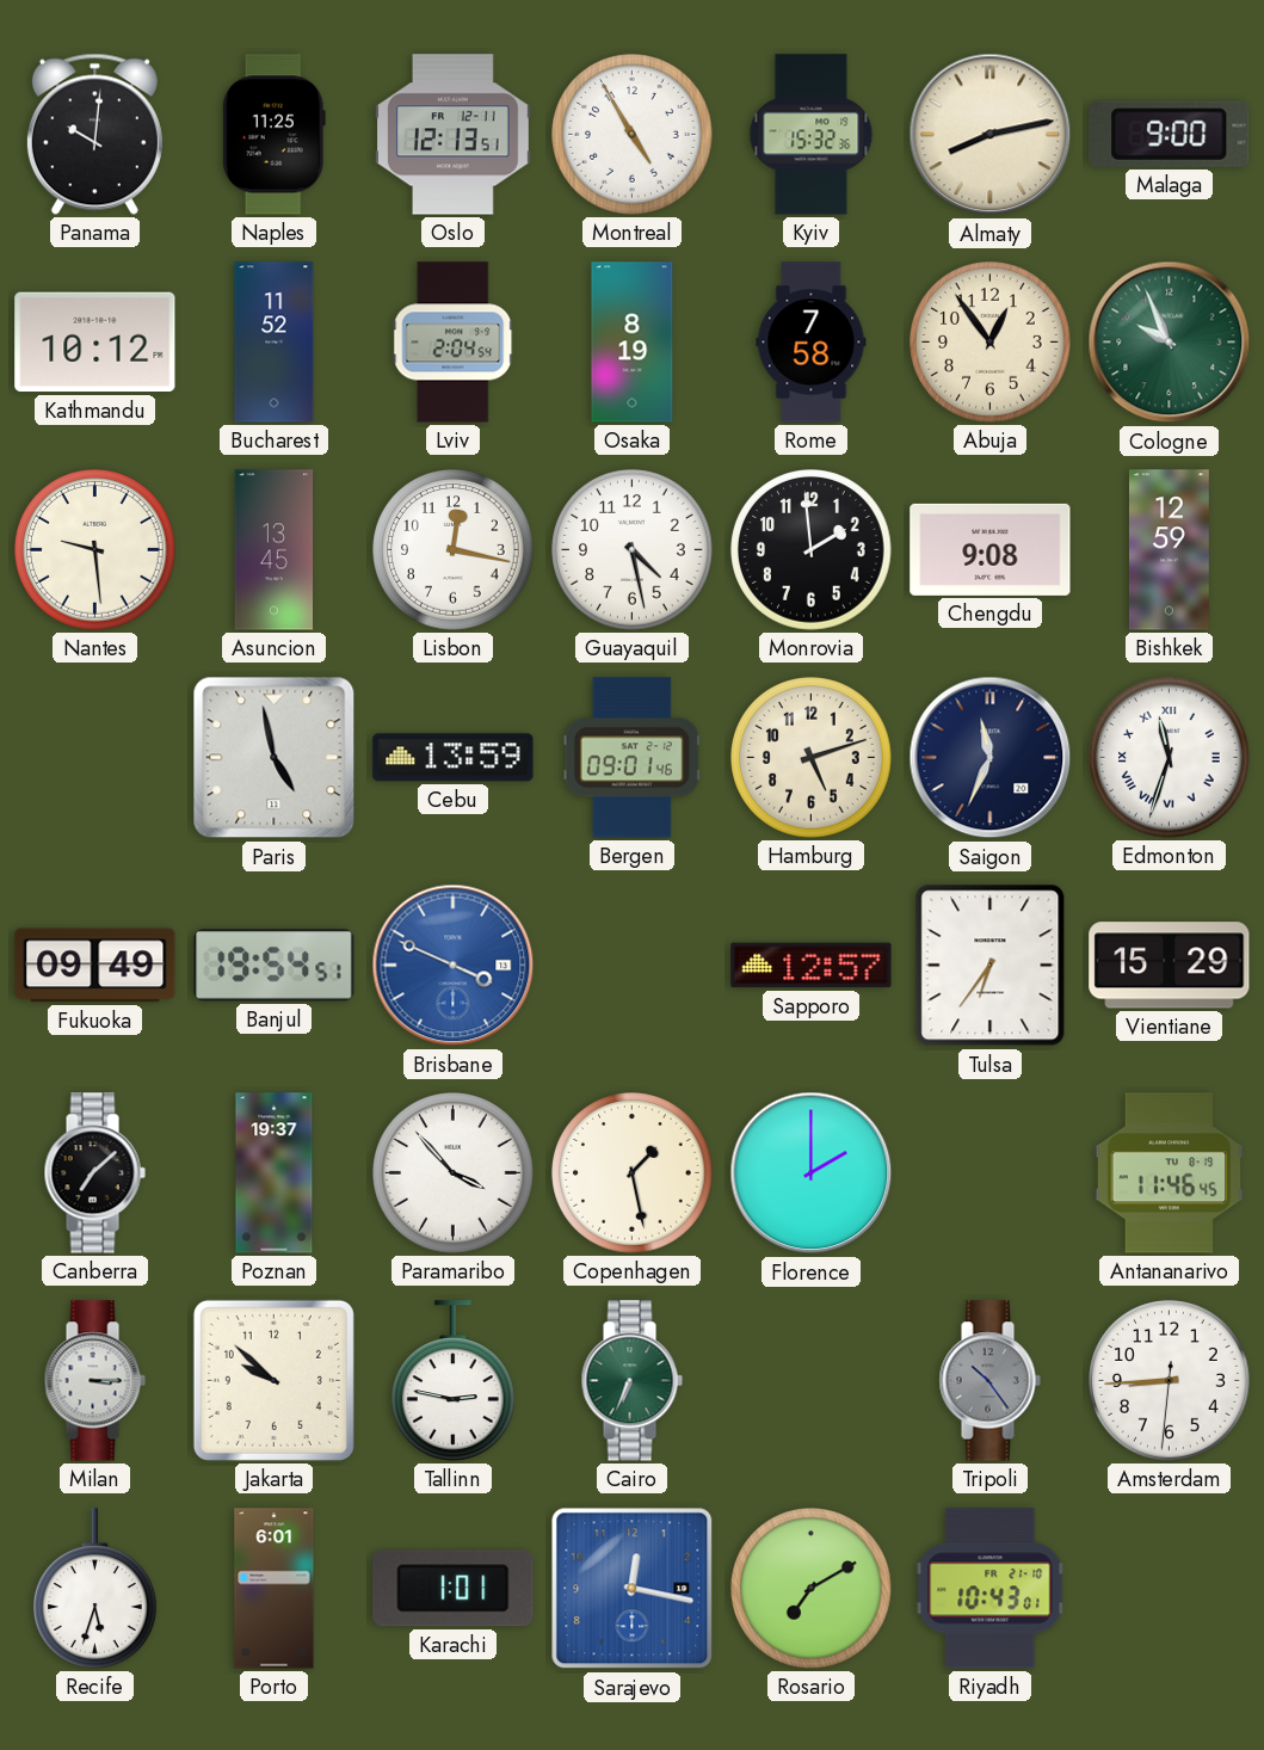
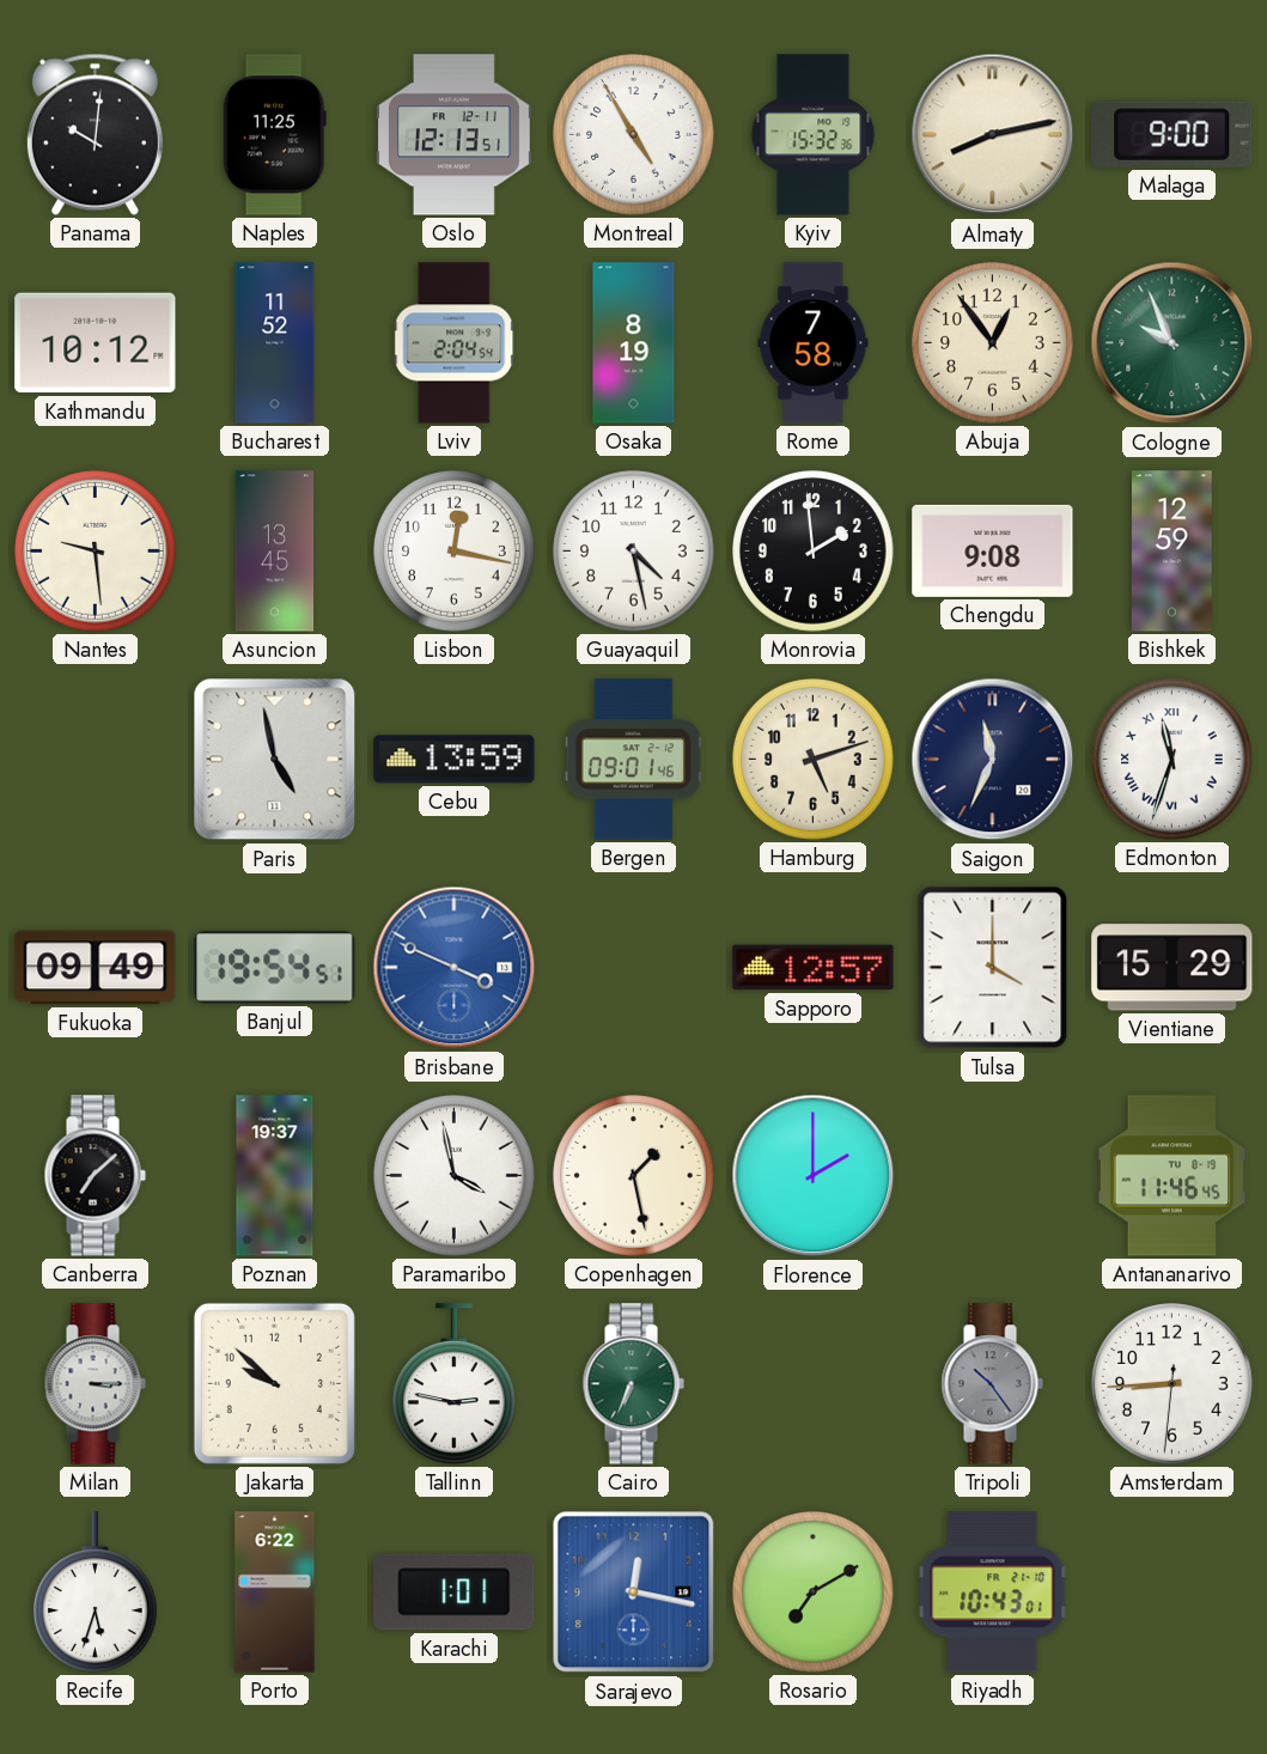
Tulsa: 6:36 -> 4:00
Paramaribo: 3:53 -> 3:58
Porto: 6:01 -> 6:22
